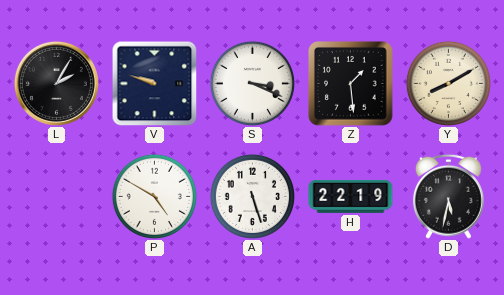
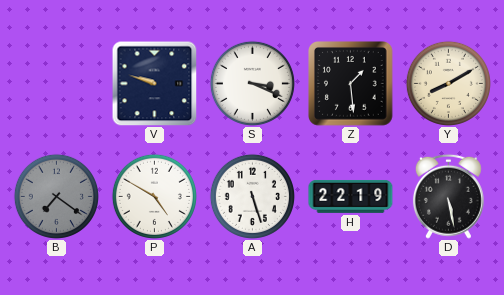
L: 2:05 -> none
B: none -> 7:21
D: 5:32 -> 5:28
